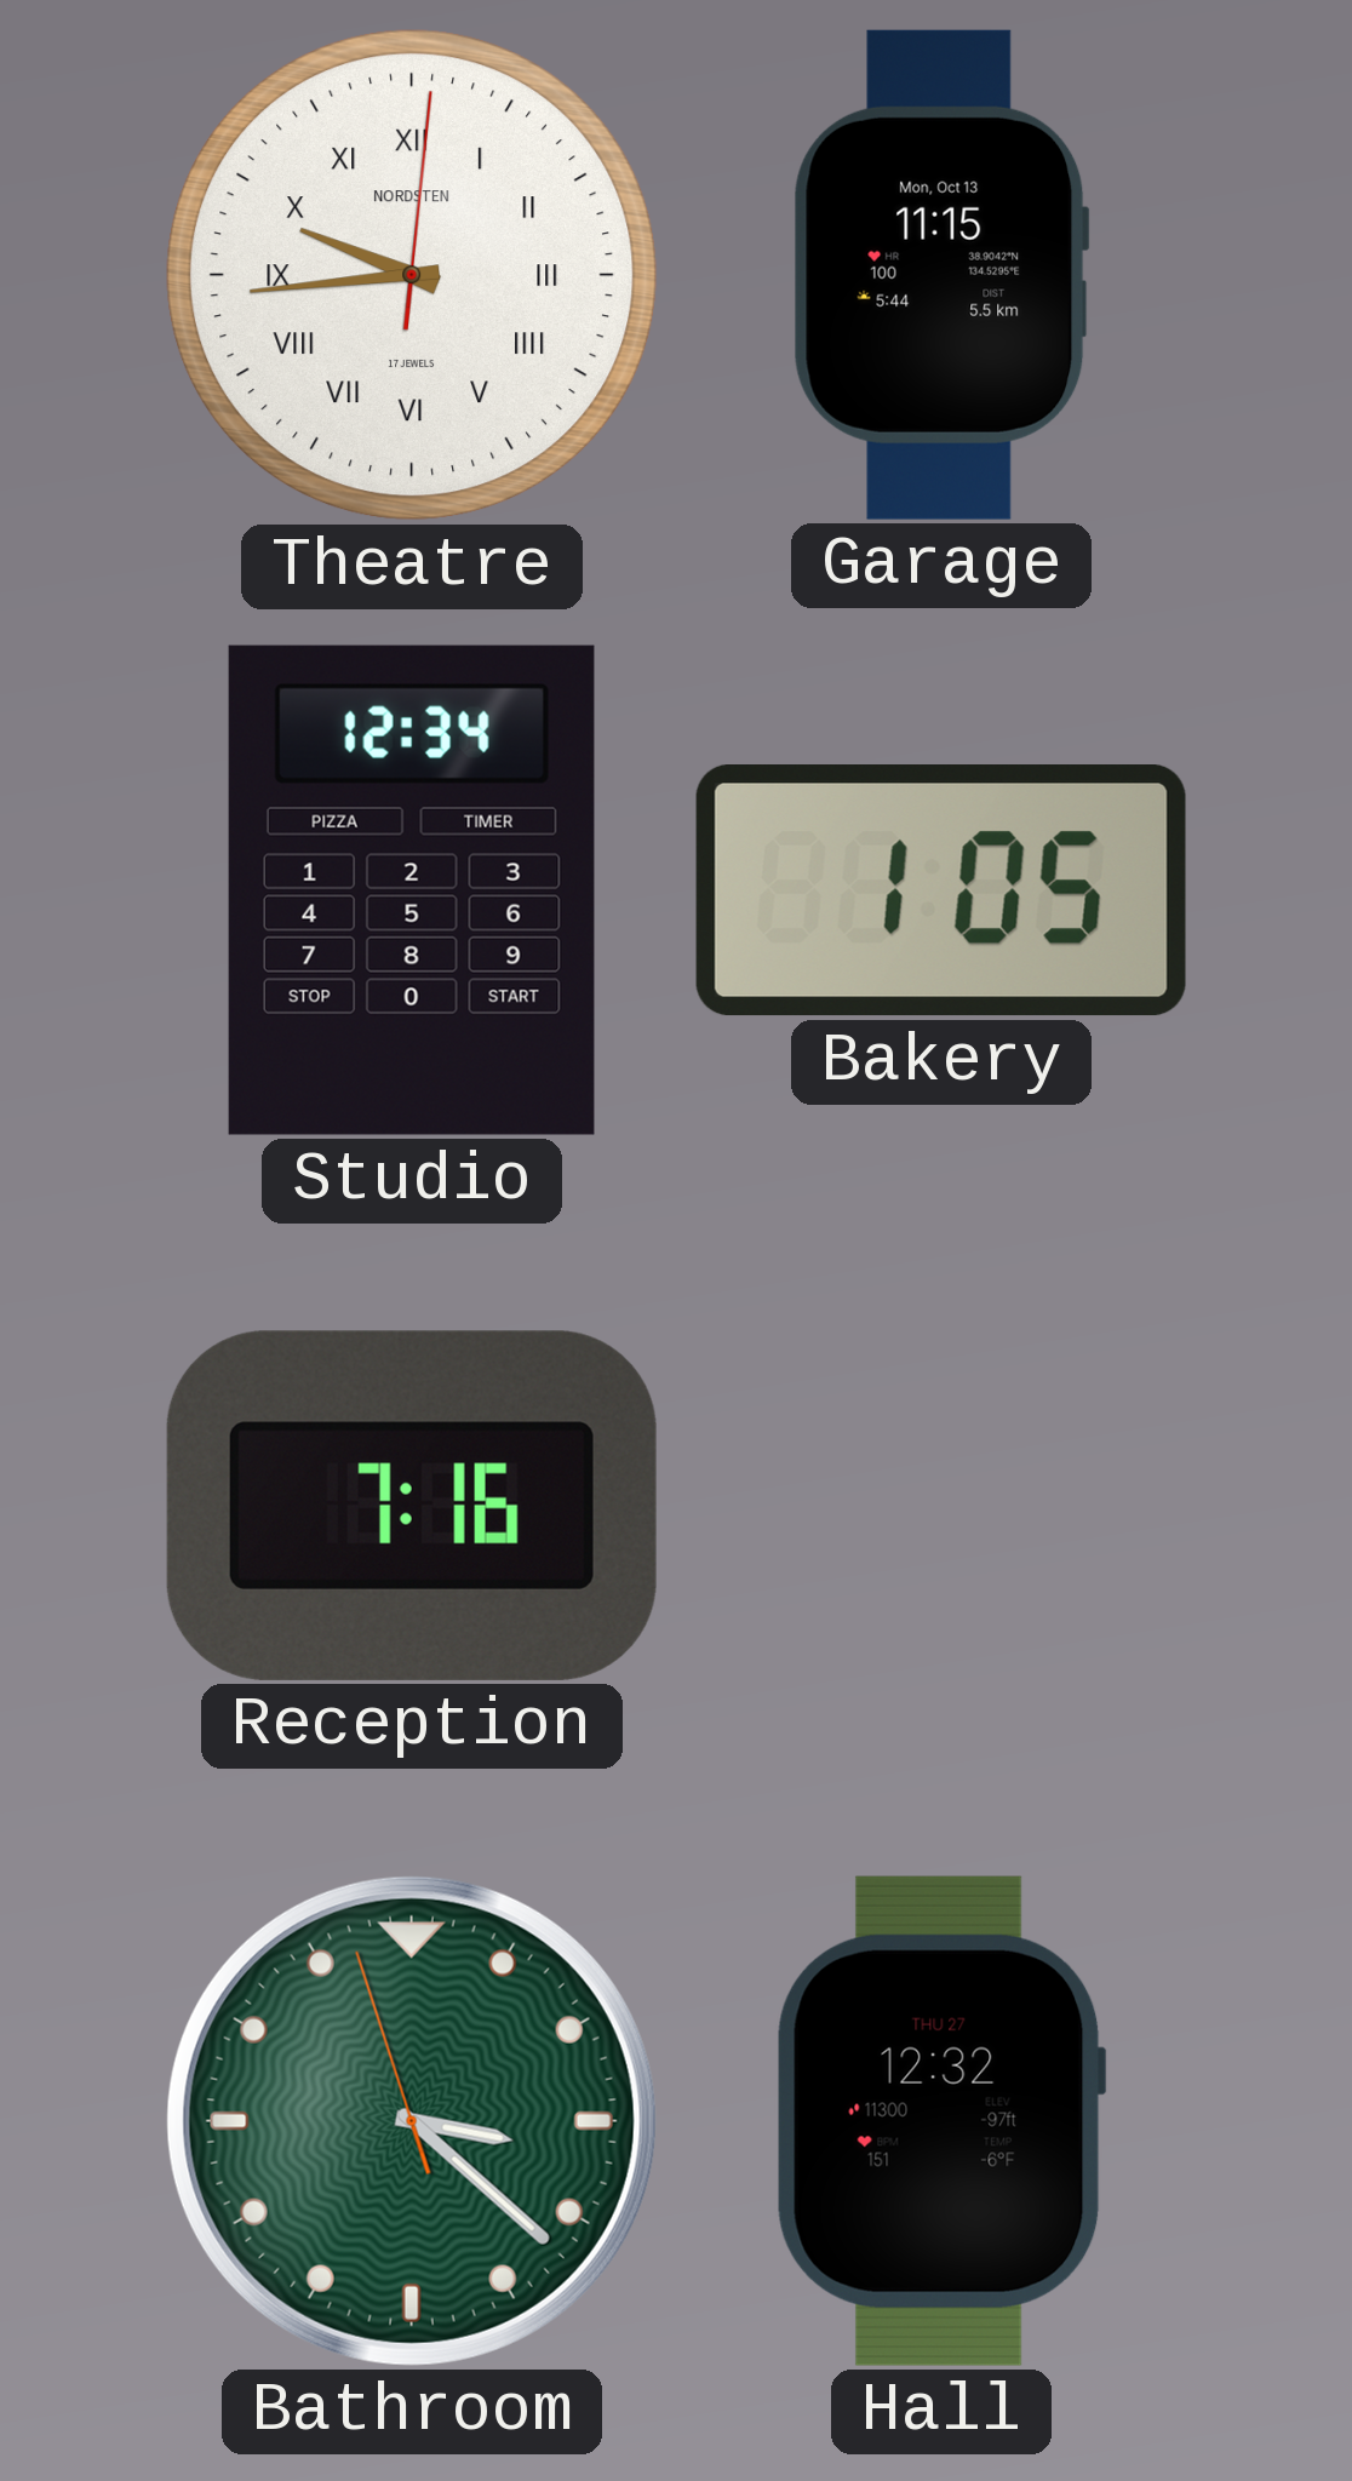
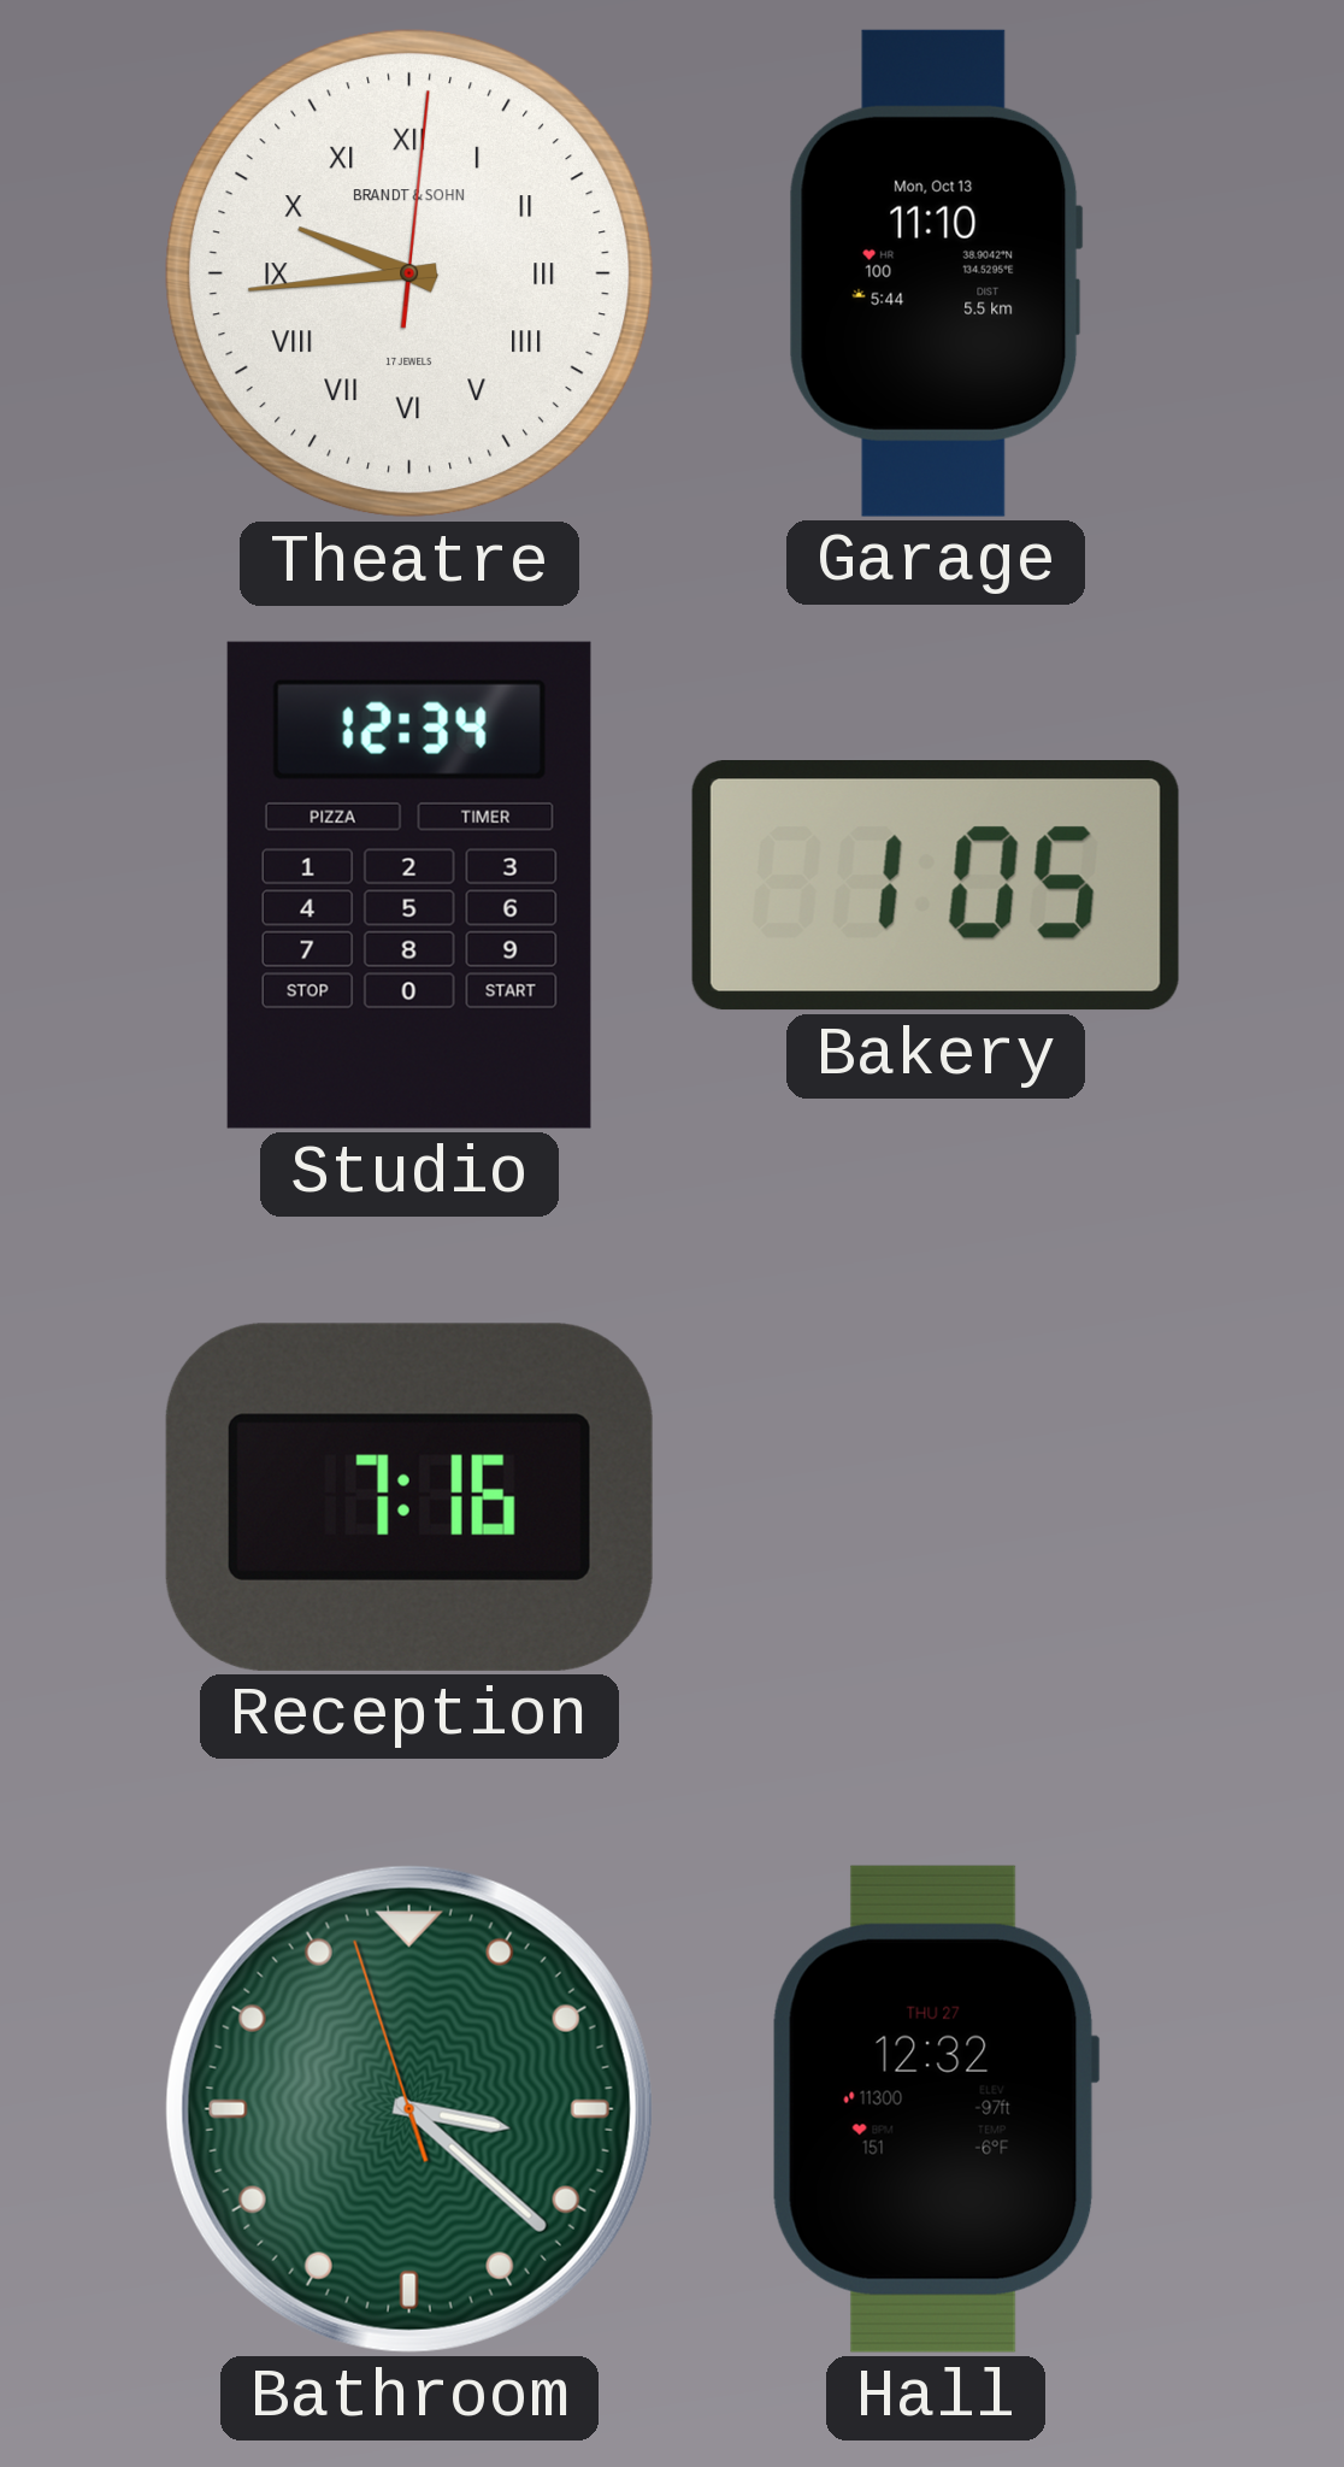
Theatre brand: NORDSTEN -> BRANDT & SOHN
Garage: 11:15 -> 11:10
